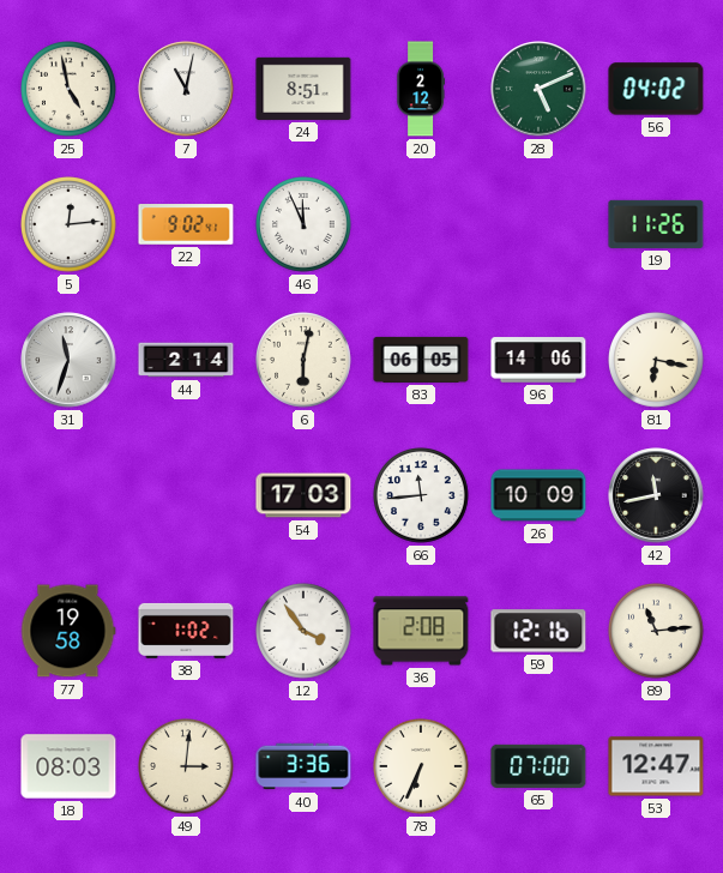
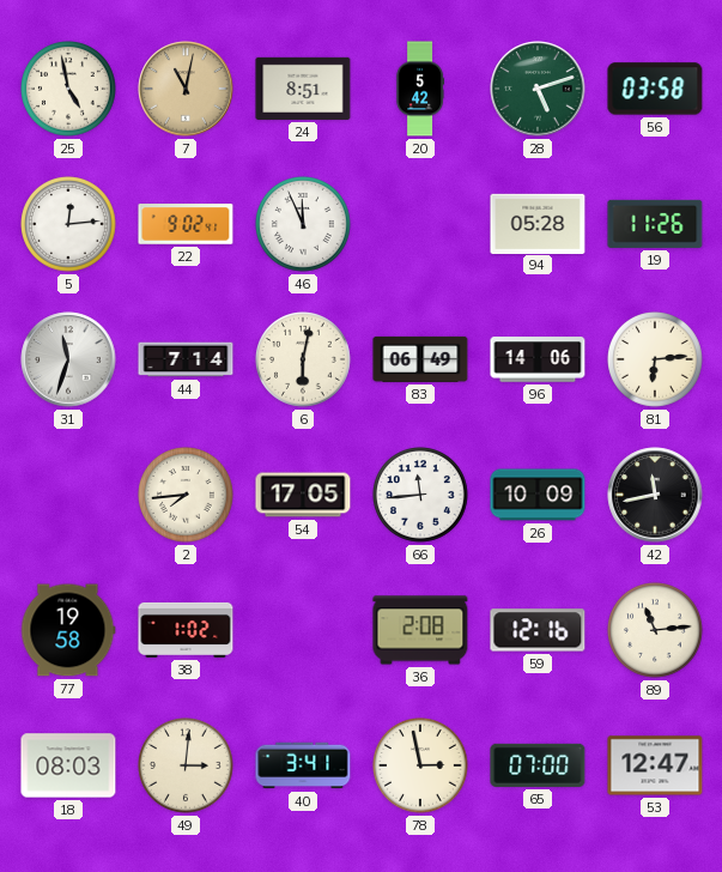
7 dial: white -> champagne
20: 2:12 -> 5:42
28: 5:11 -> 5:12
56: 04:02 -> 03:58
94: none -> 05:28
44: 2:14 -> 7:14
83: 06:05 -> 06:49
81: 6:17 -> 6:14
2: none -> 7:44
54: 17:03 -> 17:05
12: 3:54 -> none
40: 3:36 -> 3:41
78: 6:34 -> 2:58
